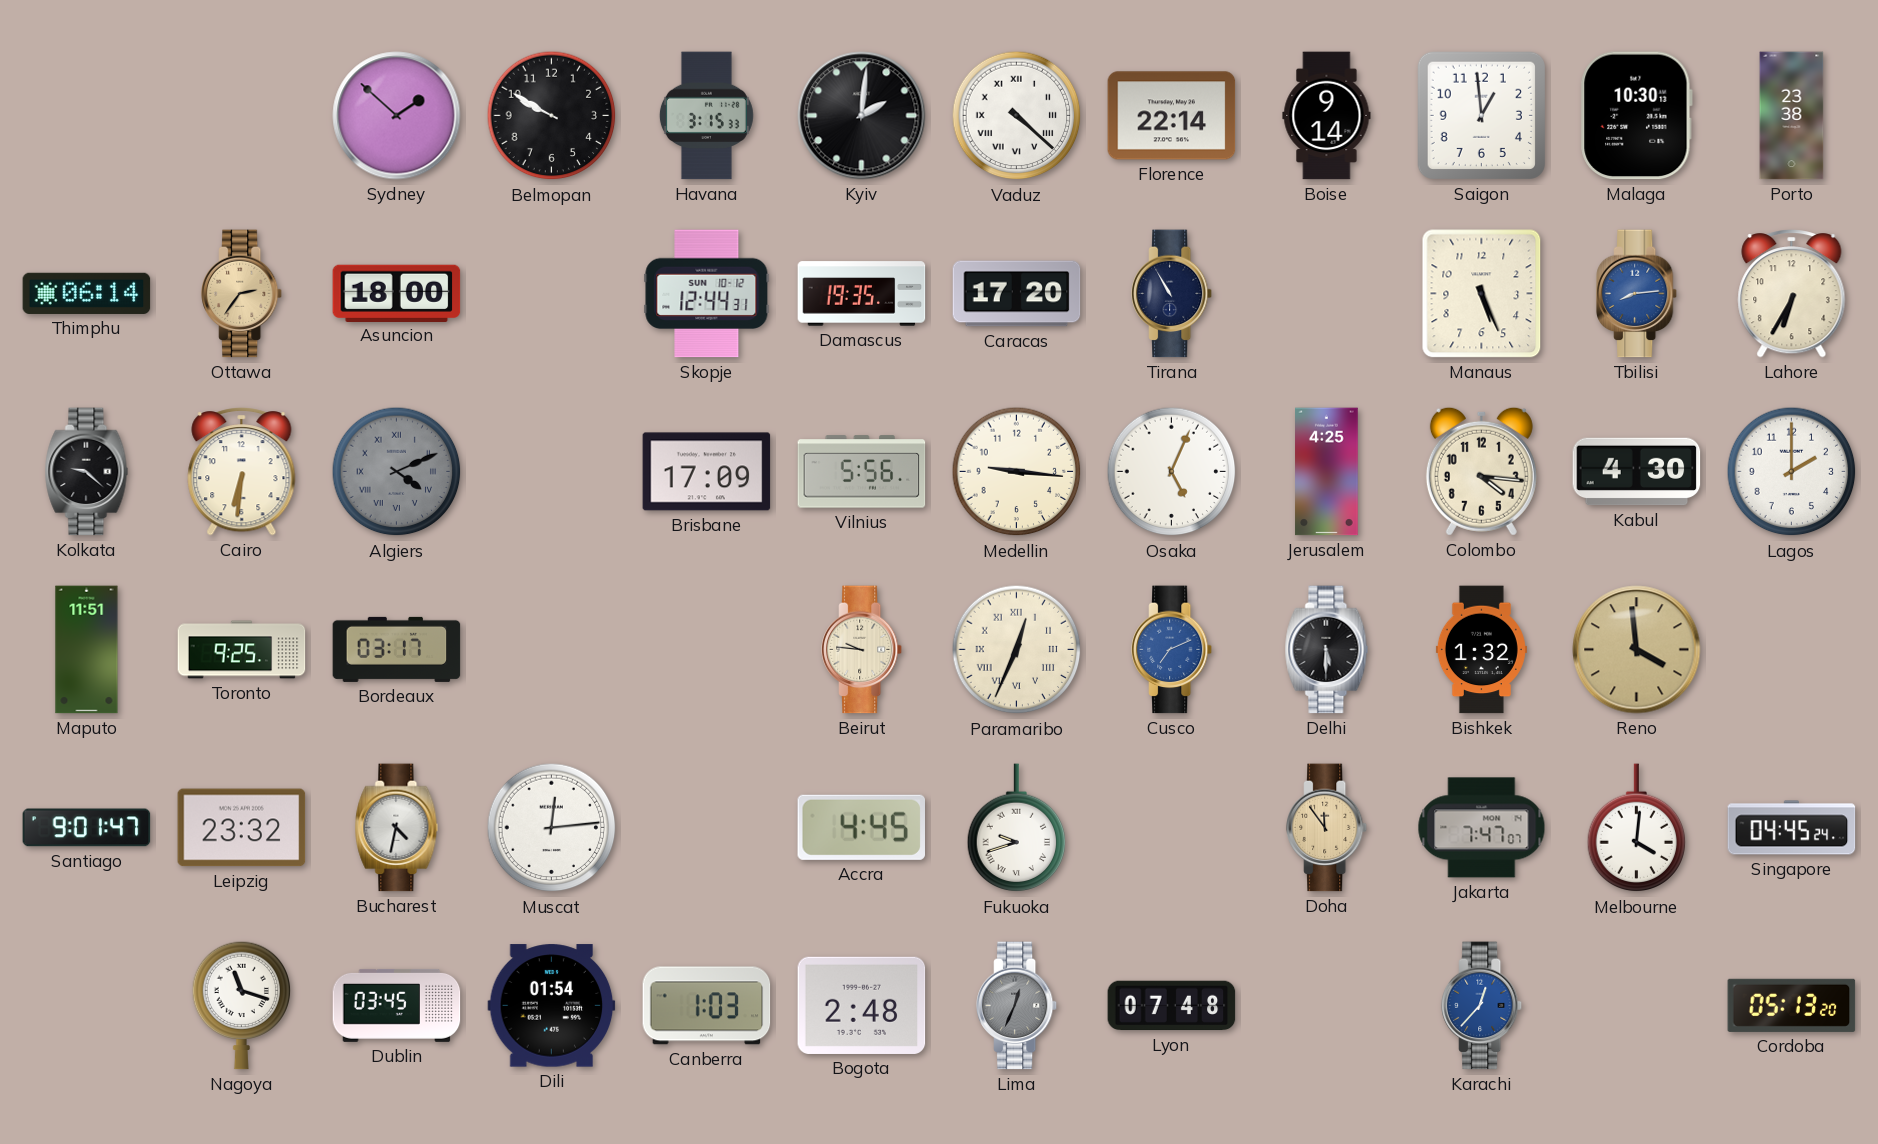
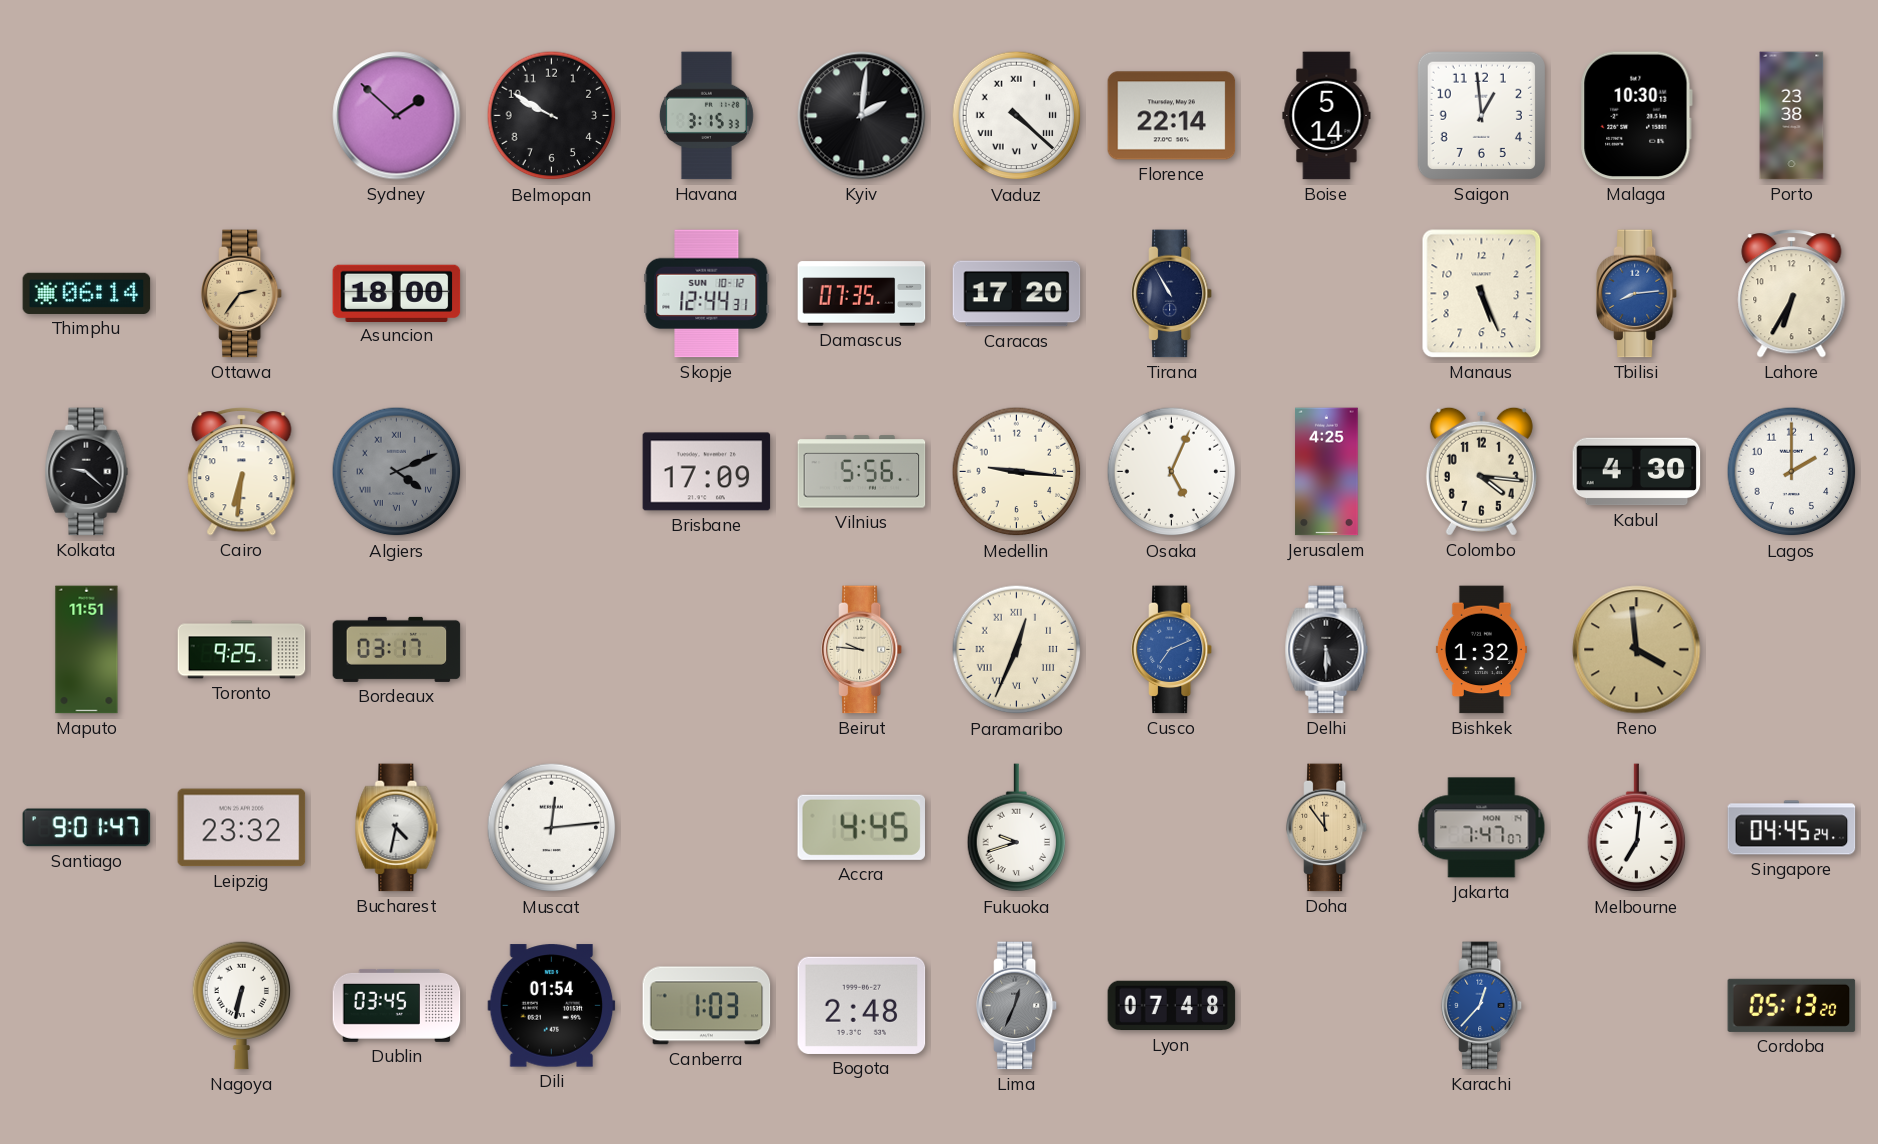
Boise: 9:14 -> 5:14
Damascus: 19:35 -> 07:35
Melbourne: 4:01 -> 7:01
Nagoya: 11:18 -> 6:32
